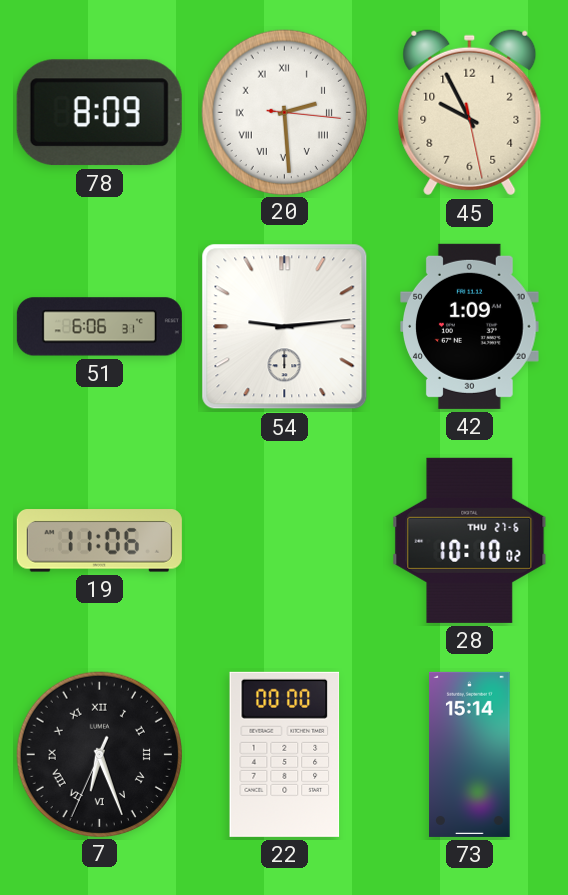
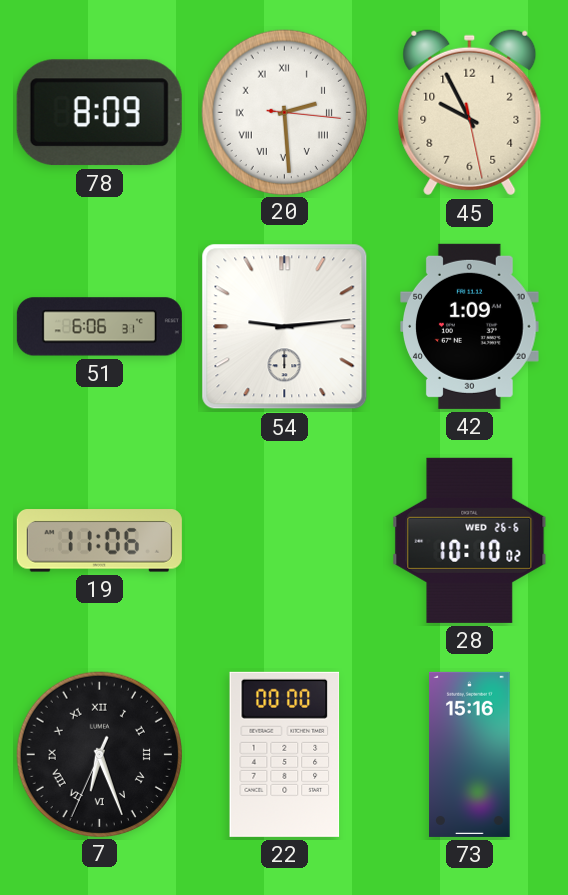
28 date: THU 27-6 -> WED 26-6
73: 15:14 -> 15:16
